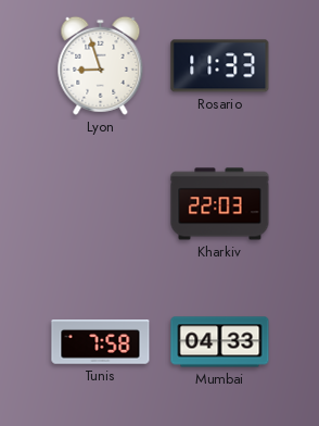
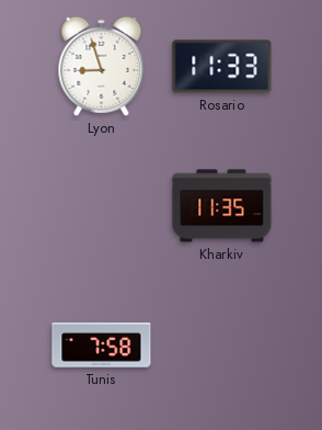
Kharkiv: 22:03 -> 11:35
Mumbai: 04:33 -> none
